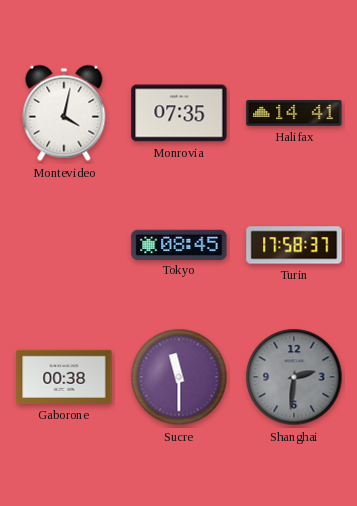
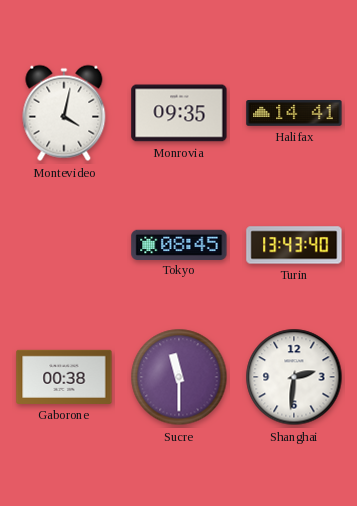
Monrovia: 07:35 -> 09:35
Turin: 17:58 -> 13:43
Shanghai dial: grey -> white
